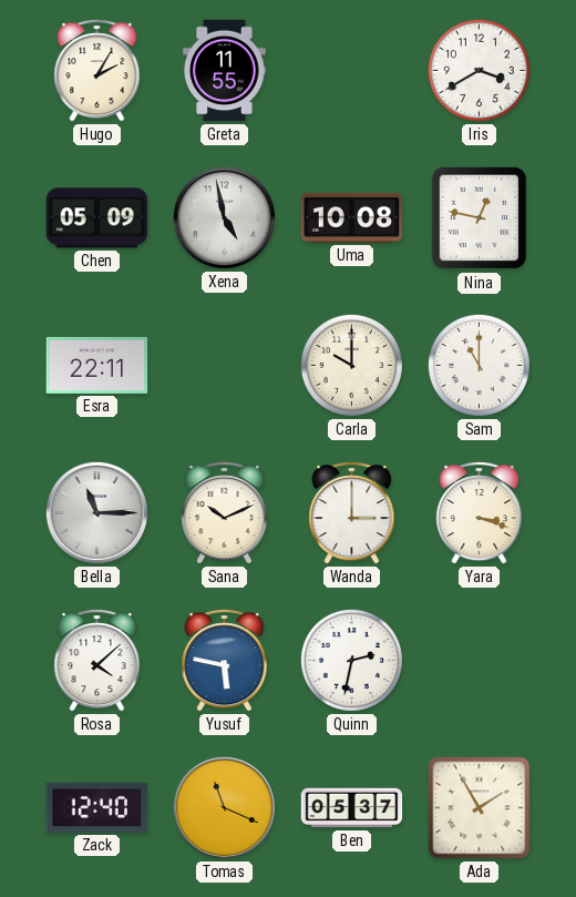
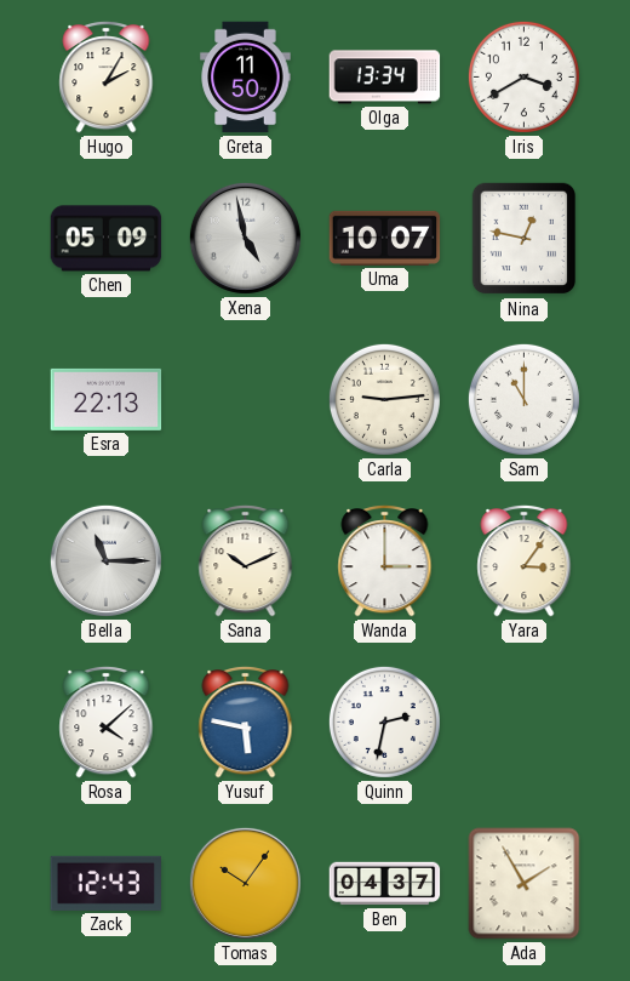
Greta: 11:55 -> 11:50
Olga: none -> 13:34
Uma: 10:08 -> 10:07
Esra: 22:11 -> 22:13
Carla: 10:00 -> 9:14
Yara: 3:18 -> 3:06
Zack: 12:40 -> 12:43
Tomas: 11:19 -> 10:06
Ben: 05:37 -> 04:37
